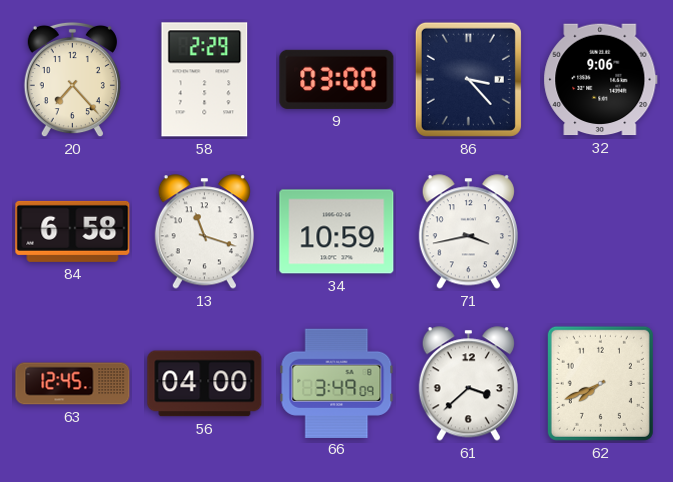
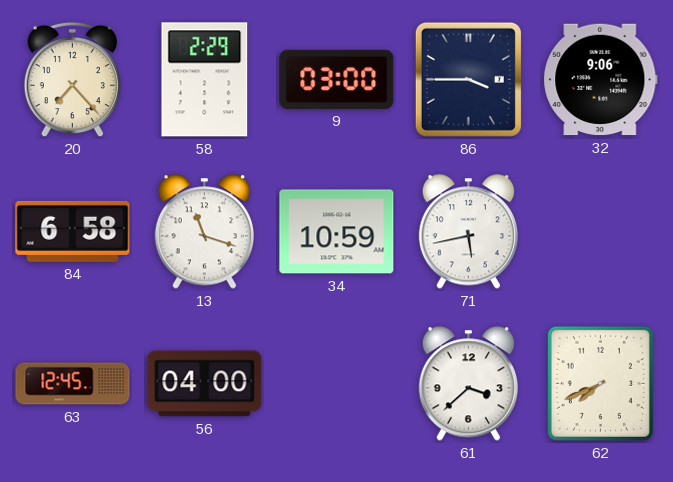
86: 3:23 -> 3:45
71: 3:43 -> 5:43
66: 3:49 -> none
